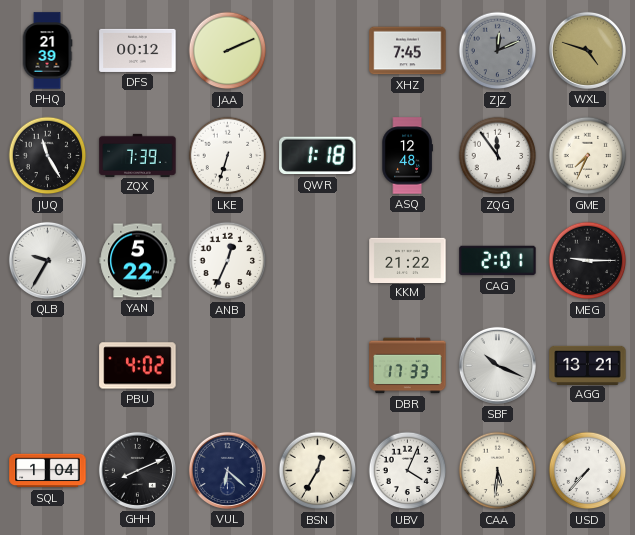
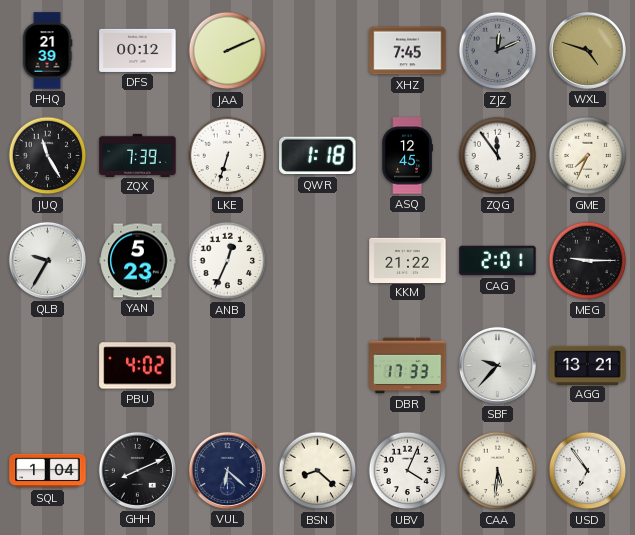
ASQ: 12:48 -> 12:45
YAN: 5:22 -> 5:23
SBF: 10:19 -> 9:37
BSN: 12:35 -> 8:22
USD: 7:37 -> 6:54
